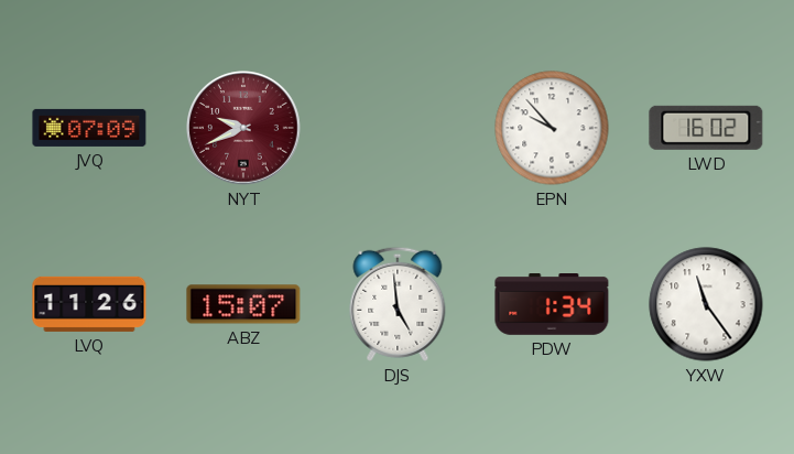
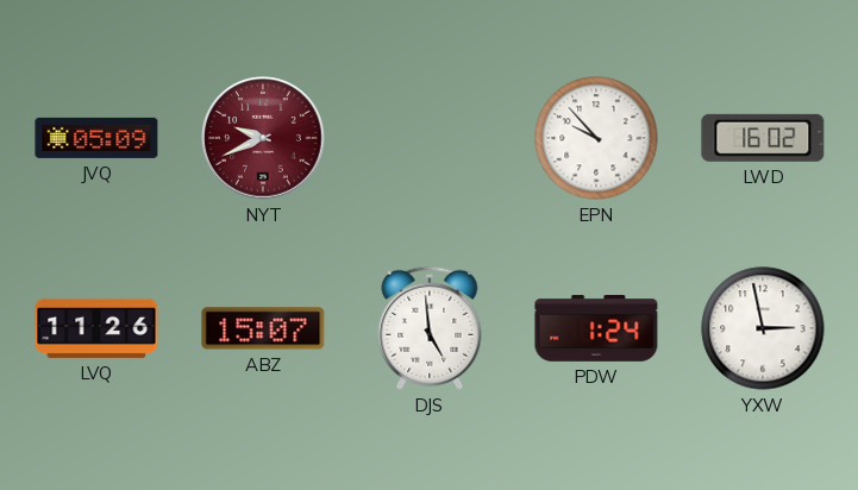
JVQ: 07:09 -> 05:09
PDW: 1:34 -> 1:24
YXW: 11:24 -> 2:58
